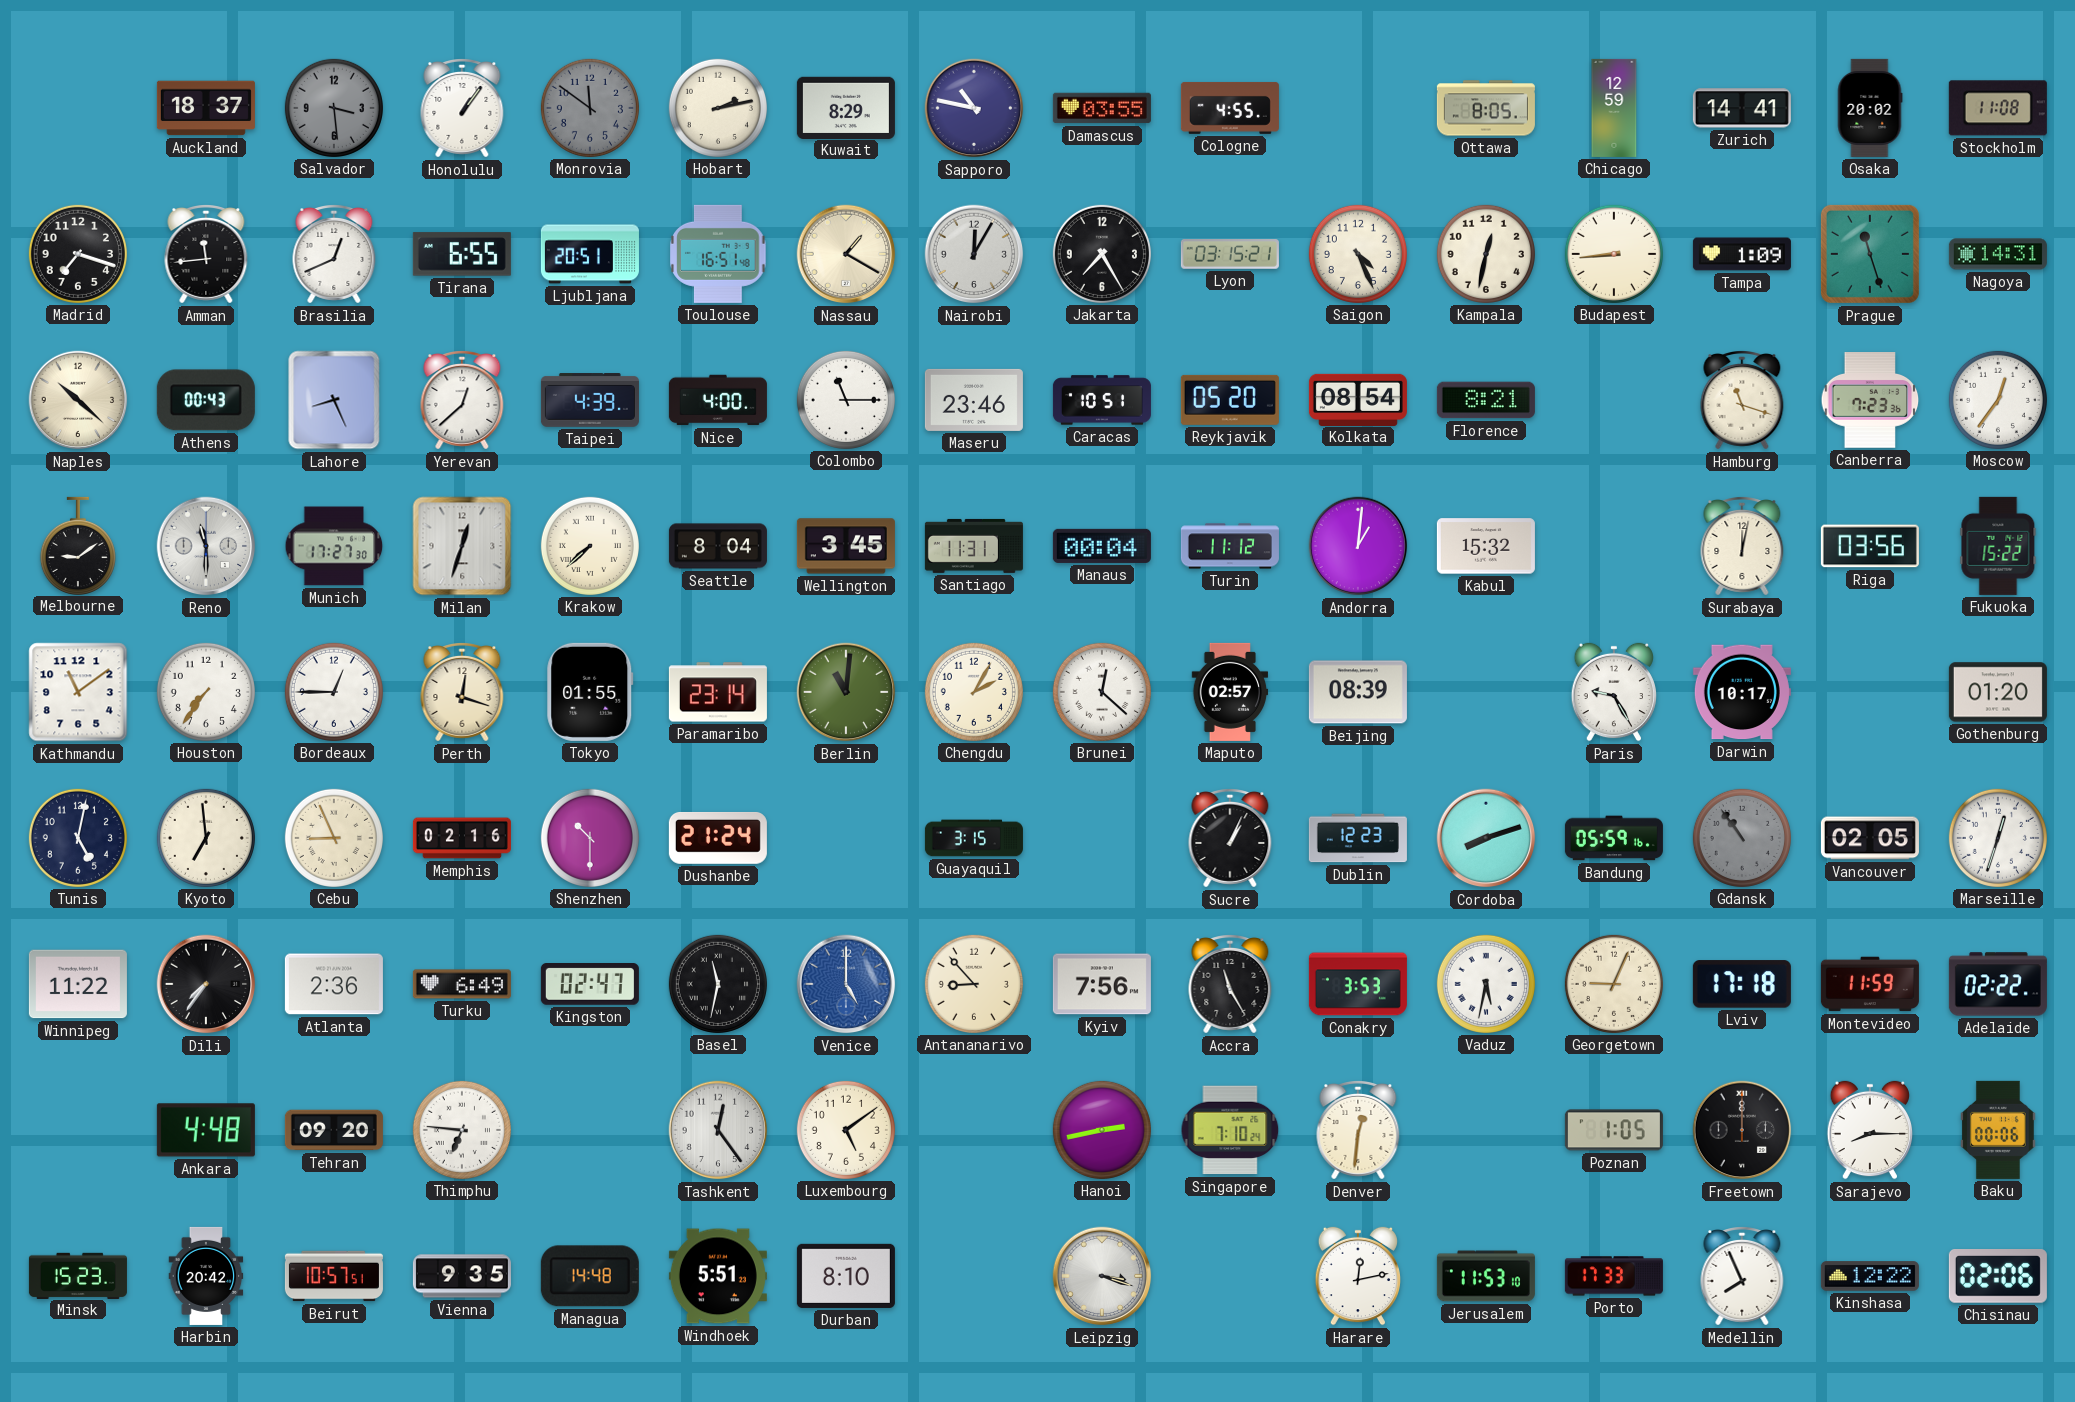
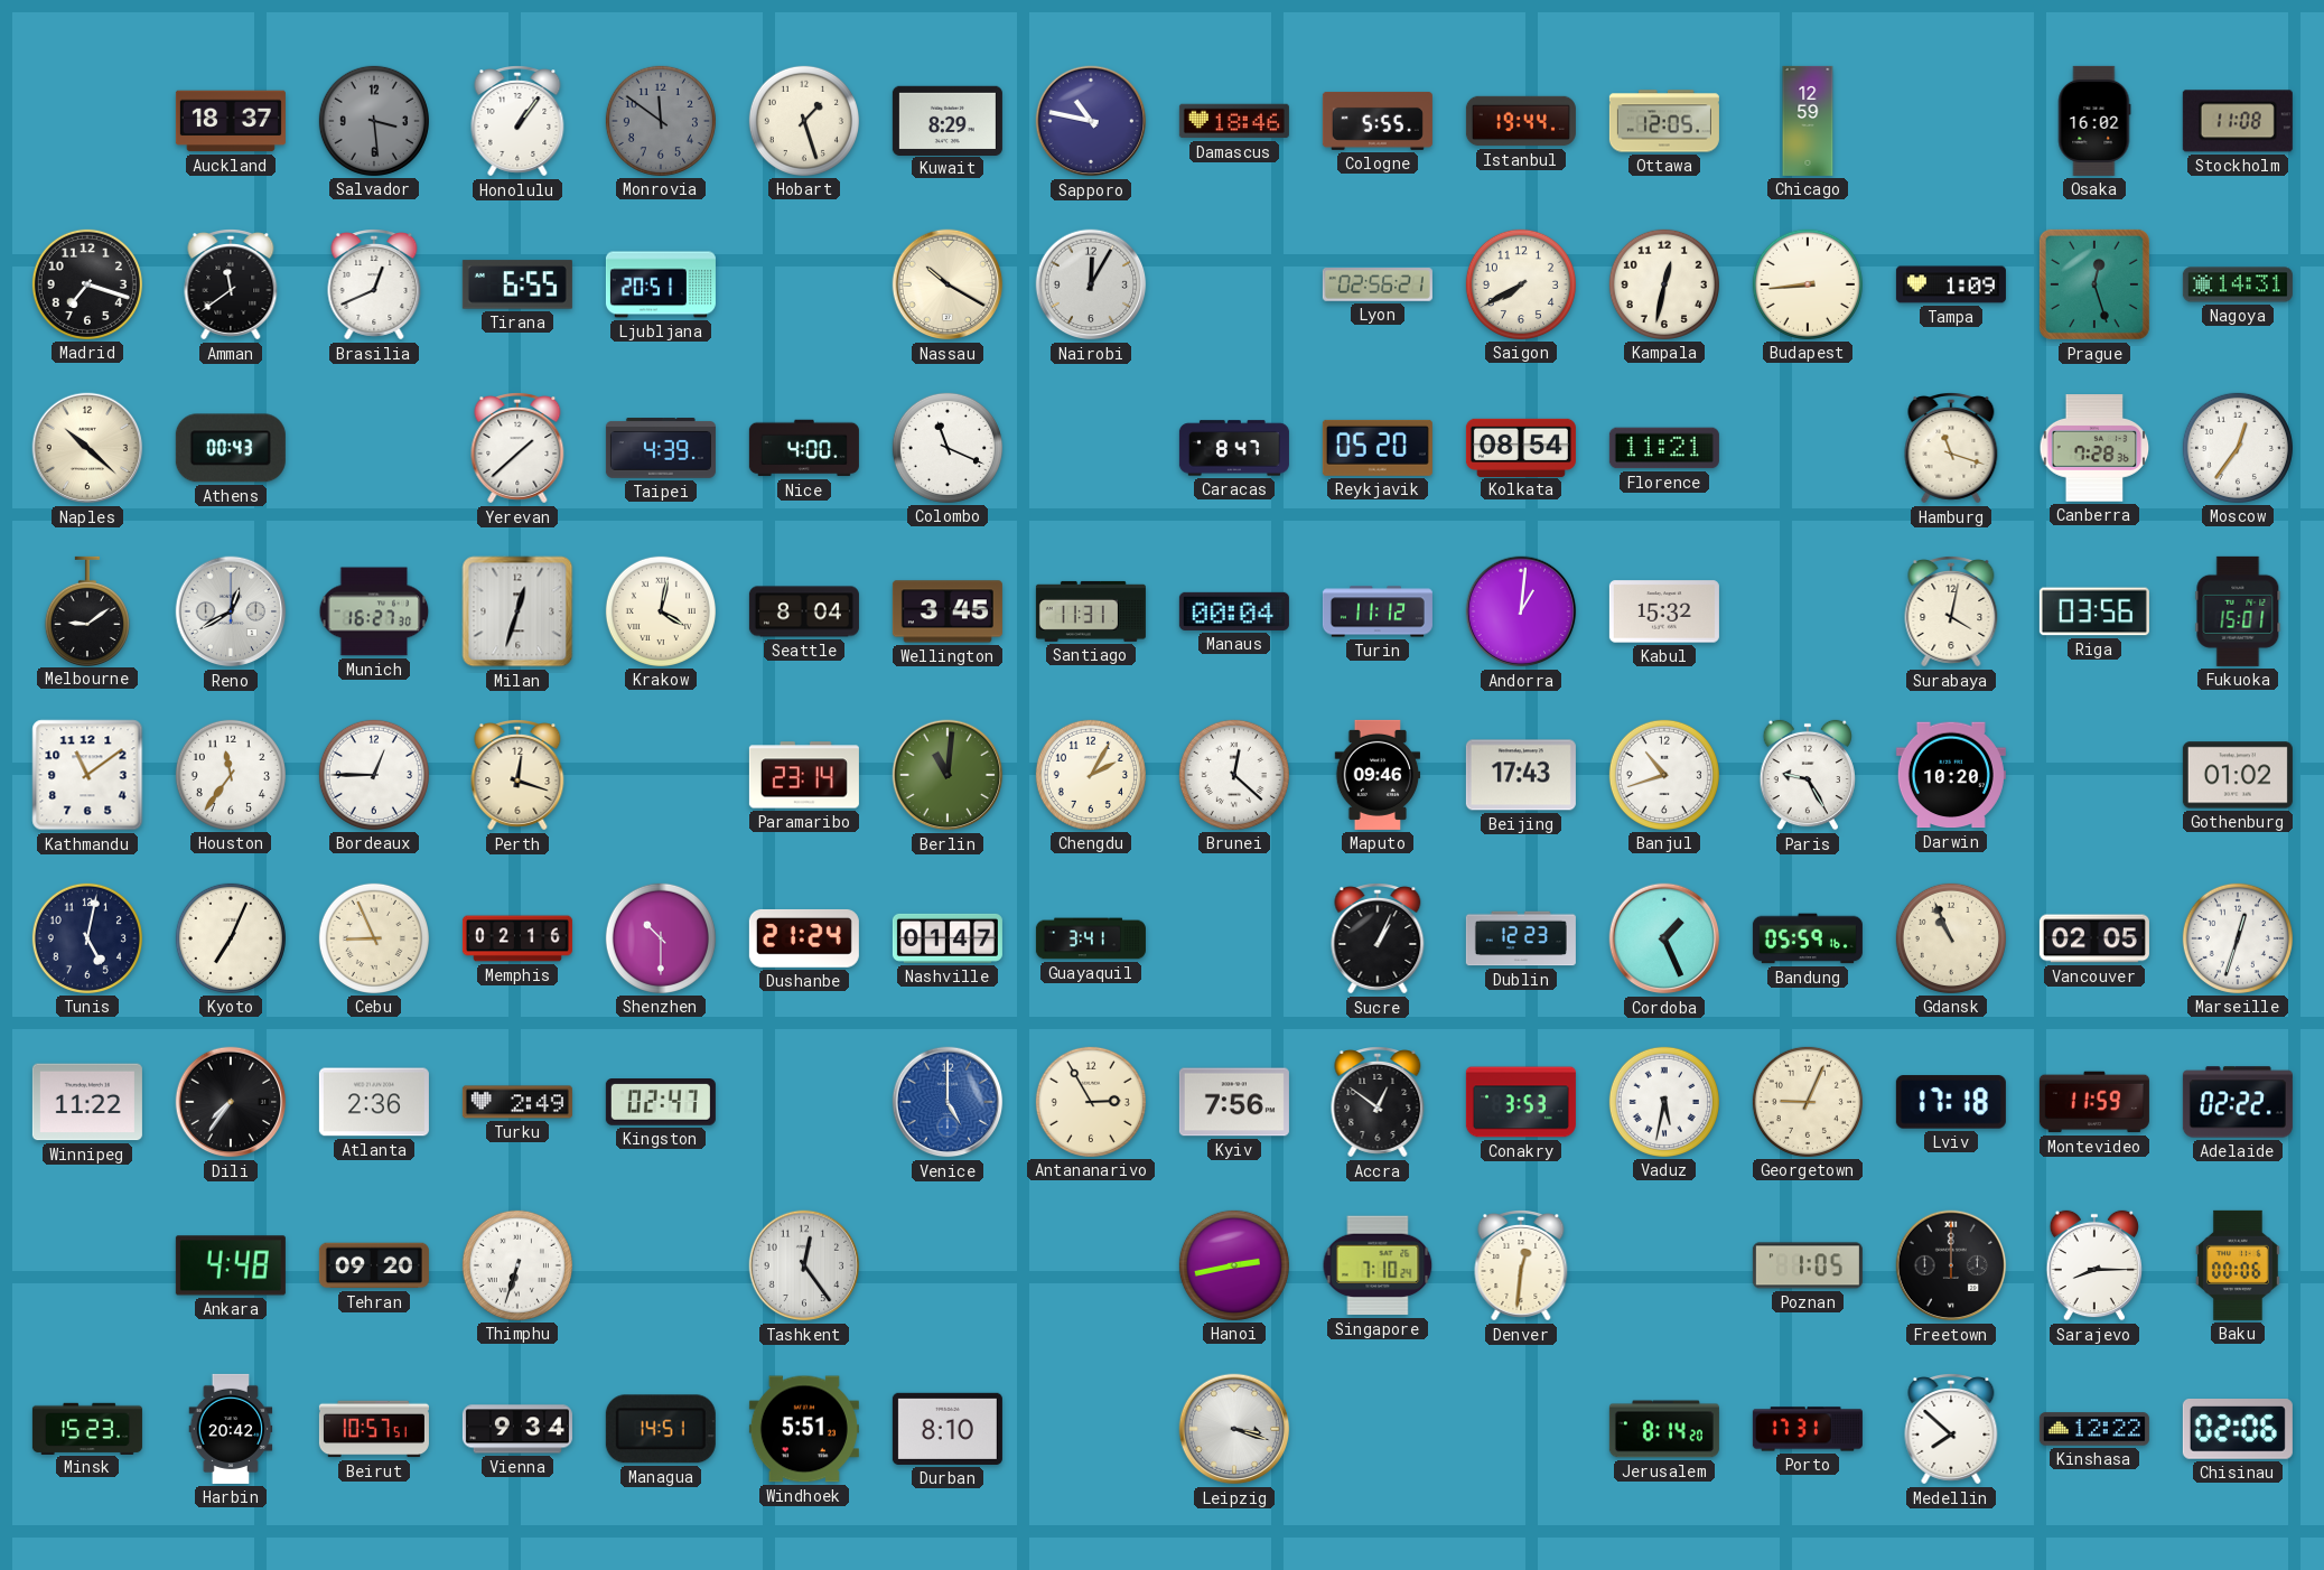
Hobart: 2:13 -> 1:27
Damascus: 03:55 -> 18:46
Cologne: 4:55 -> 5:55
Istanbul: none -> 19:44
Ottawa: 8:05 -> 12:05
Zurich: 14:41 -> none
Osaka: 20:02 -> 16:02
Amman: 11:44 -> 11:39
Toulouse: 16:51 -> none
Nassau: 1:20 -> 10:20
Jakarta: 7:25 -> none
Lyon: 03:15 -> 02:56
Saigon: 4:26 -> 7:40
Prague: 11:27 -> 12:27
Lahore: 8:26 -> none
Yerevan: 12:38 -> 1:38
Colombo: 11:15 -> 11:19
Maseru: 23:46 -> none
Caracas: 10:51 -> 8:47
Florence: 8:21 -> 11:21
Canberra: 7:23 -> 7:28
Reno: 11:30 -> 12:40
Munich: 17:27 -> 16:27
Krakow: 7:38 -> 4:02
Surabaya: 12:02 -> 4:02
Fukuoka: 15:22 -> 15:01
Houston: 7:36 -> 11:36
Tokyo: 01:55 -> none
Maputo: 02:57 -> 09:46
Beijing: 08:39 -> 17:43
Banjul: none -> 10:42
Darwin: 10:17 -> 10:20
Gothenburg: 01:20 -> 01:02
Kyoto: 6:59 -> 7:04
Nashville: none -> 01:47
Guayaquil: 3:15 -> 3:41
Cordoba: 8:12 -> 1:26
Gdansk: 10:54 -> 10:56
Gdansk dial: grey -> cream
Turku: 6:49 -> 2:49
Basel: 11:32 -> none
Antananarivo: 8:53 -> 2:55
Accra: 11:25 -> 12:51
Thimphu: 6:46 -> 6:33
Luxembourg: 5:09 -> none
Vienna: 9:35 -> 9:34
Managua: 14:48 -> 14:51
Harare: 12:13 -> none
Jerusalem: 11:53 -> 8:14
Porto: 17:33 -> 17:31
Medellin: 7:56 -> 7:52
